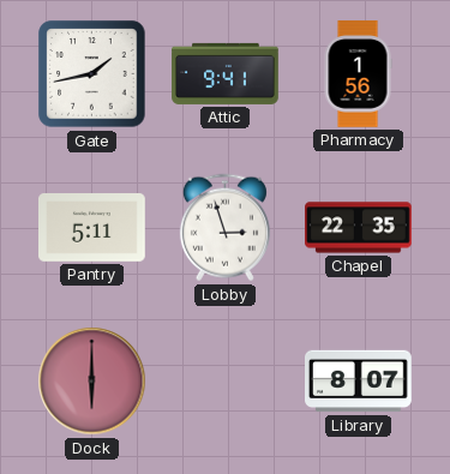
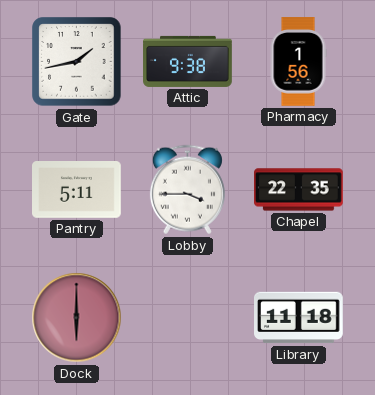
Attic: 9:41 -> 9:38
Lobby: 2:57 -> 3:45
Library: 8:07 -> 11:18
